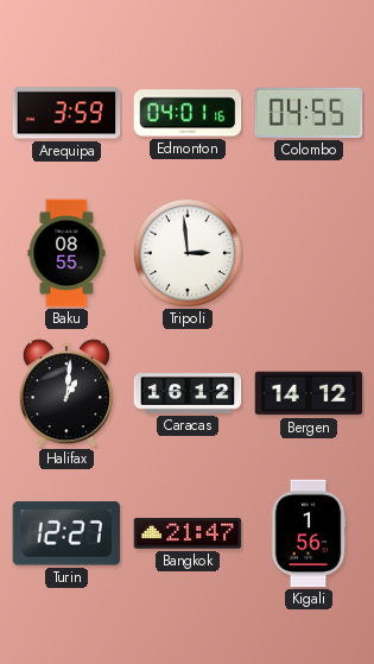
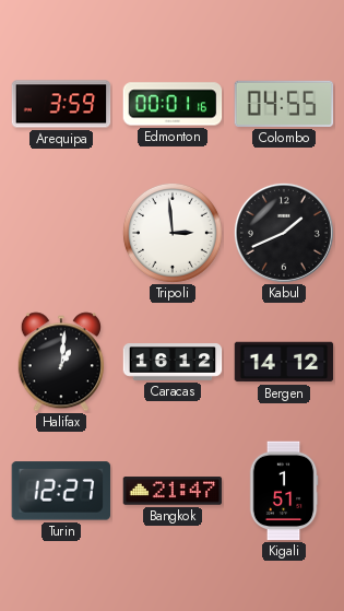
Edmonton: 04:01 -> 00:01
Baku: 08:55 -> none
Kabul: none -> 1:41
Kigali: 1:56 -> 1:51
